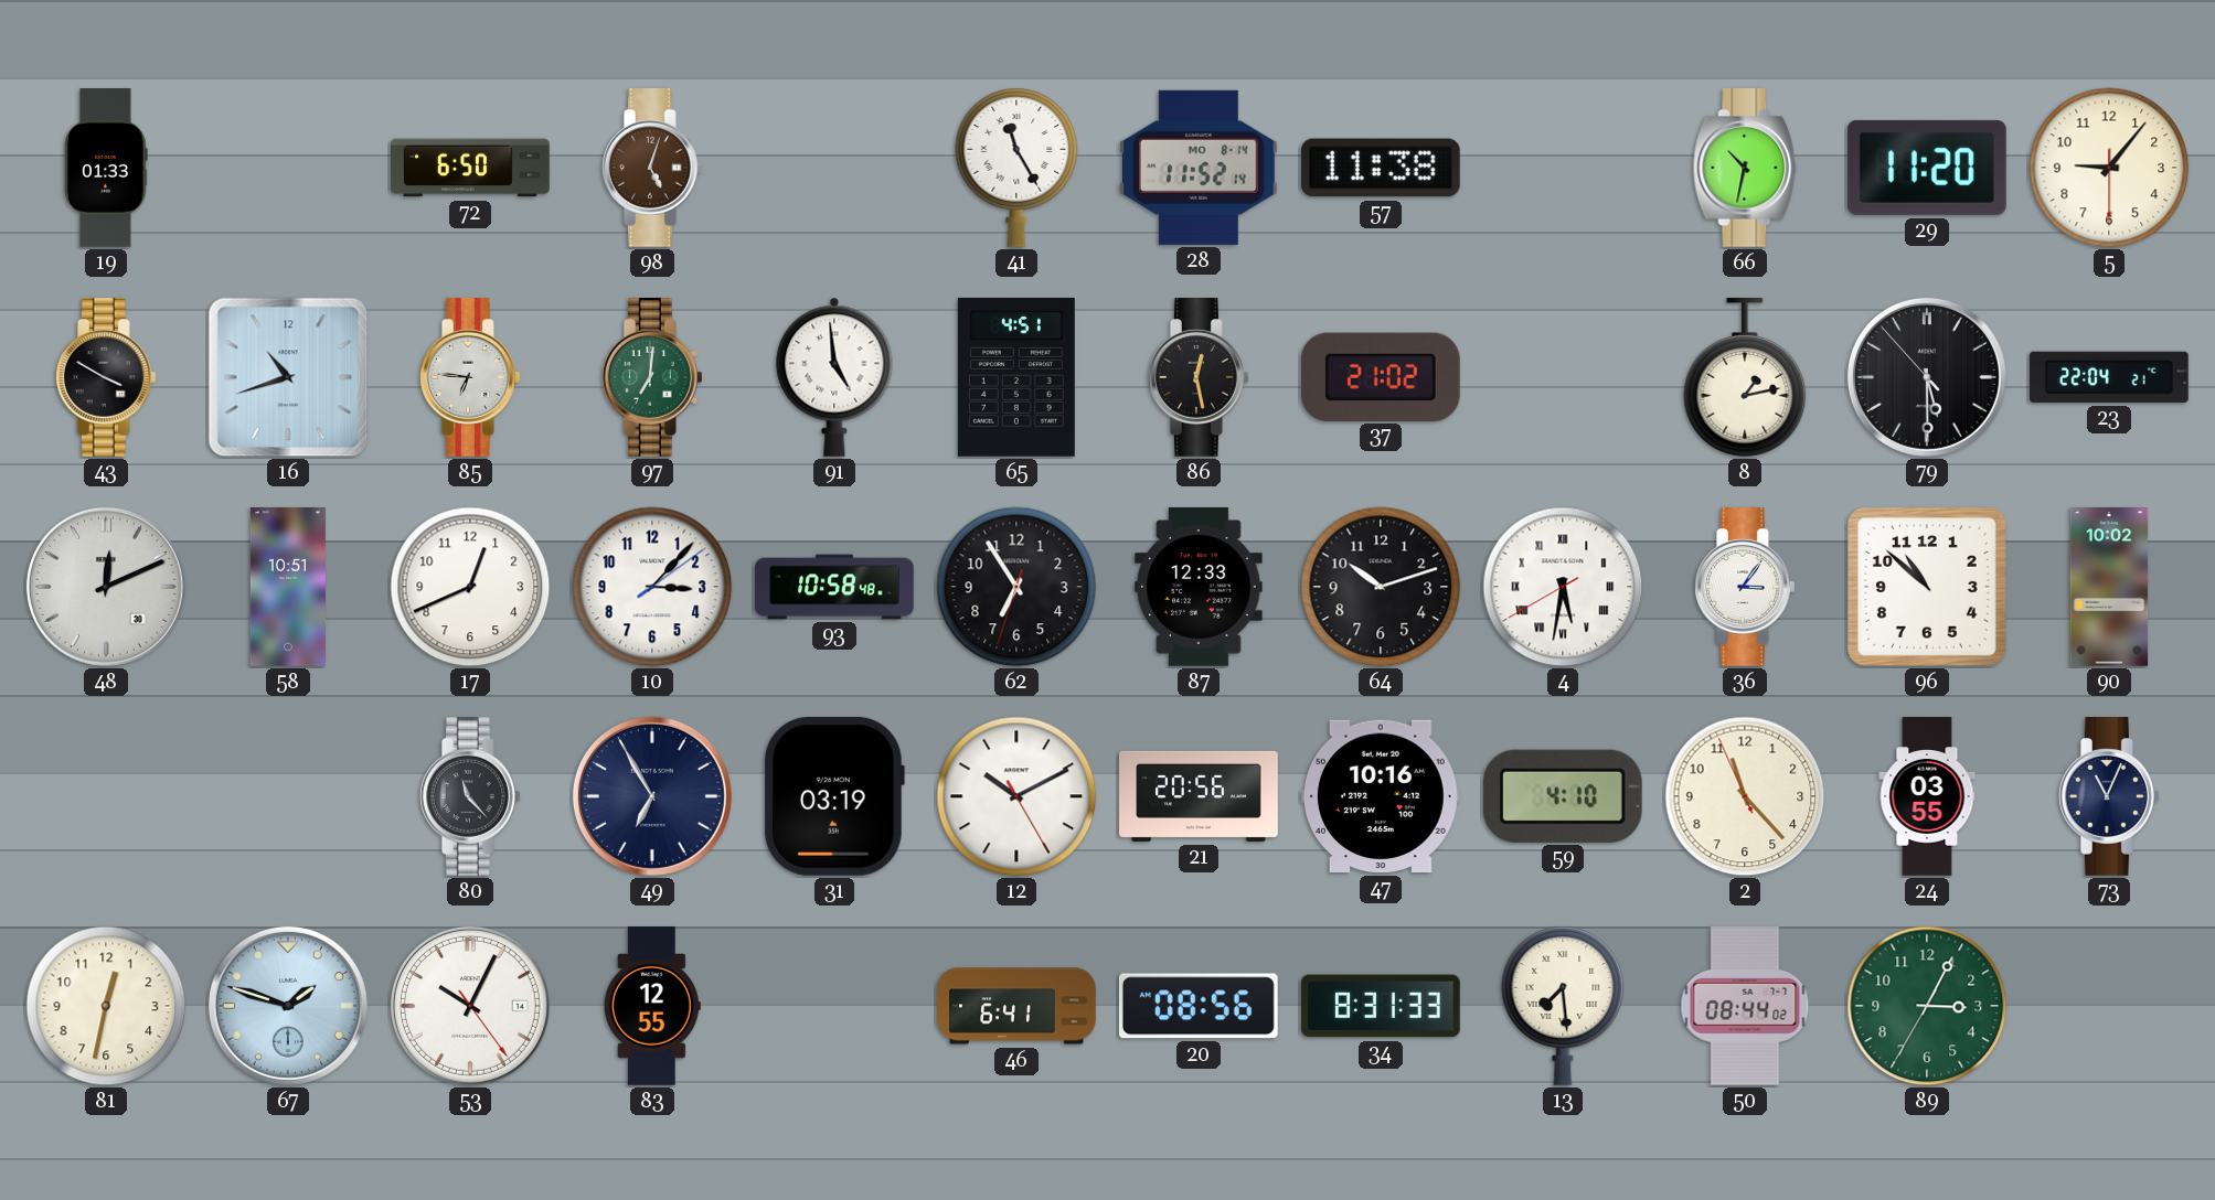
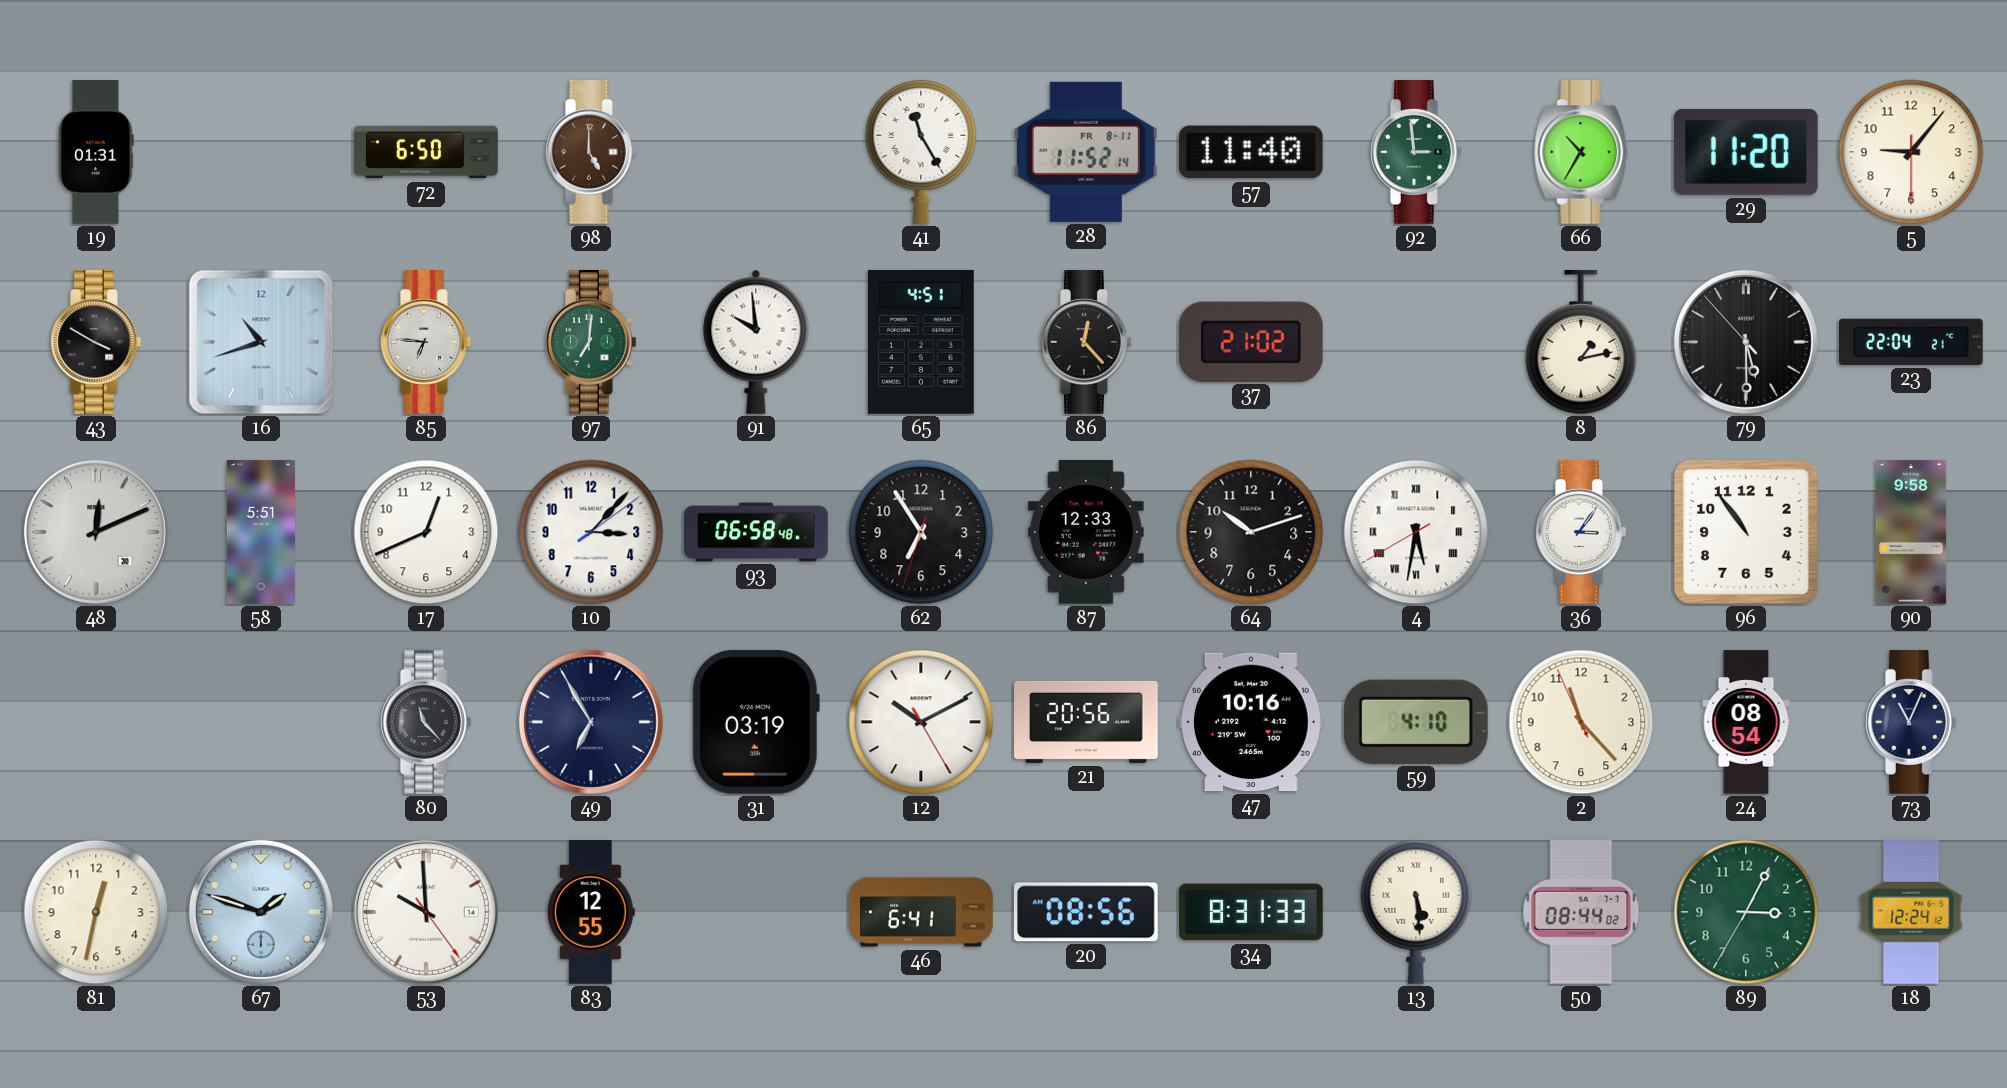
19: 01:33 -> 01:31
98: 5:03 -> 5:00
28 date: MO 8-14 -> FR 8-11
57: 11:38 -> 11:40
92: none -> 2:59
66: 10:32 -> 10:35
91: 4:59 -> 9:59
86: 12:28 -> 12:23
58: 10:51 -> 5:51
93: 10:58 -> 06:58
96: 10:52 -> 10:54
90: 10:02 -> 9:58
24: 03:55 -> 08:54
53: 10:04 -> 9:59
13: 7:29 -> 5:29
18: none -> 12:24
